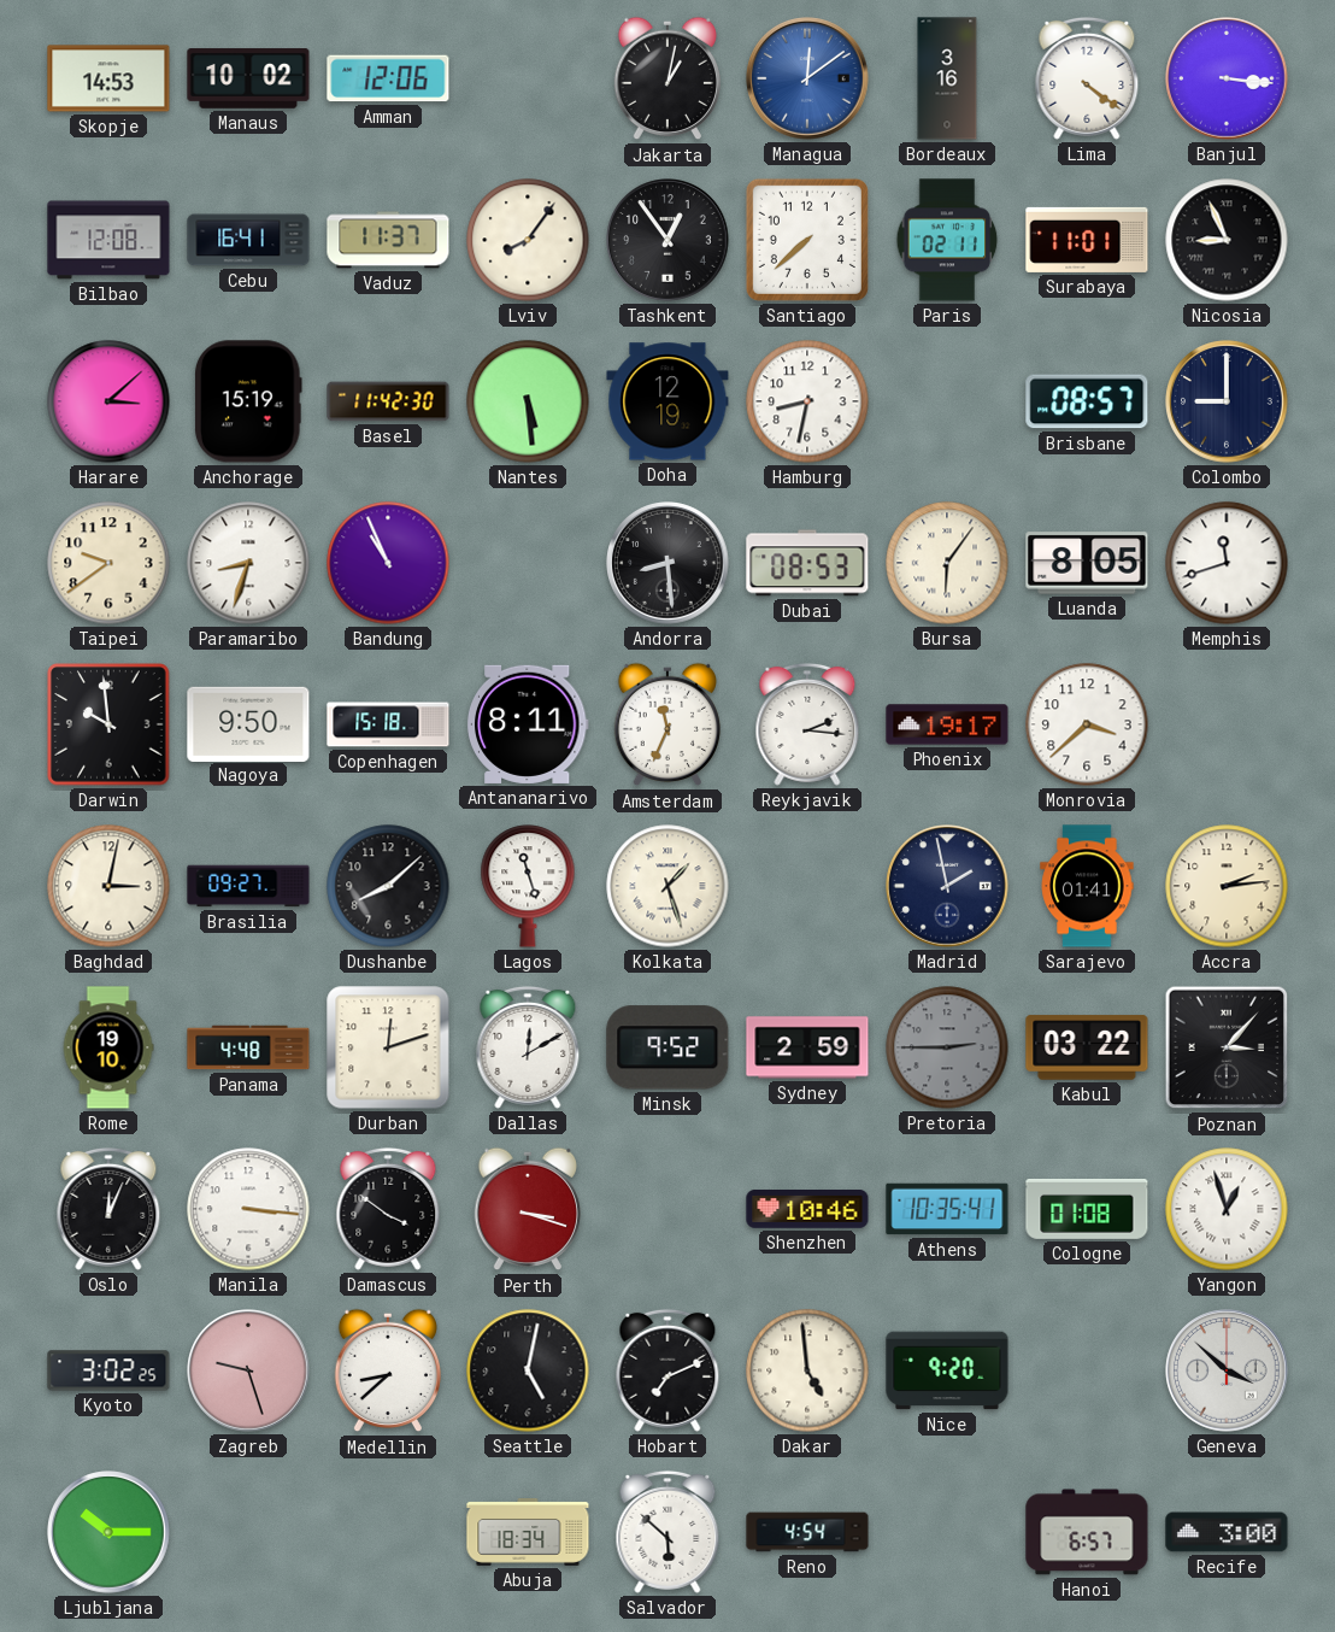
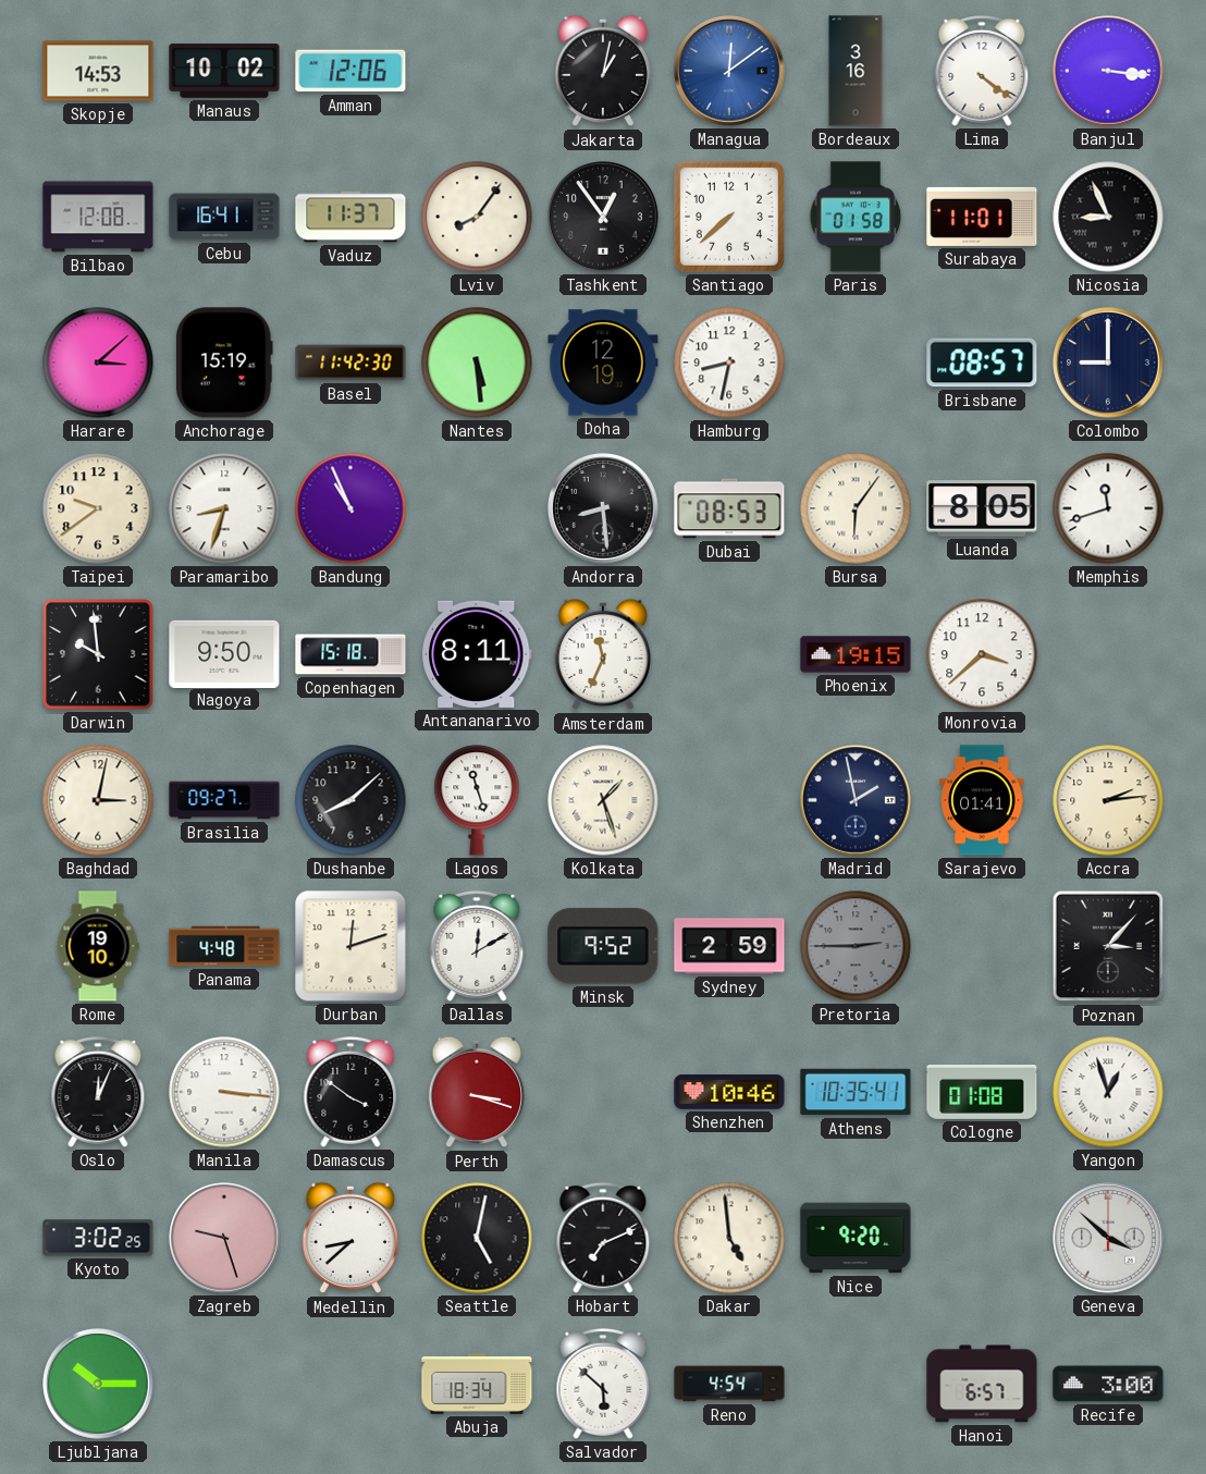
Paris: 02:11 -> 01:58
Reykjavik: 2:16 -> none
Phoenix: 19:17 -> 19:15
Kabul: 03:22 -> none
